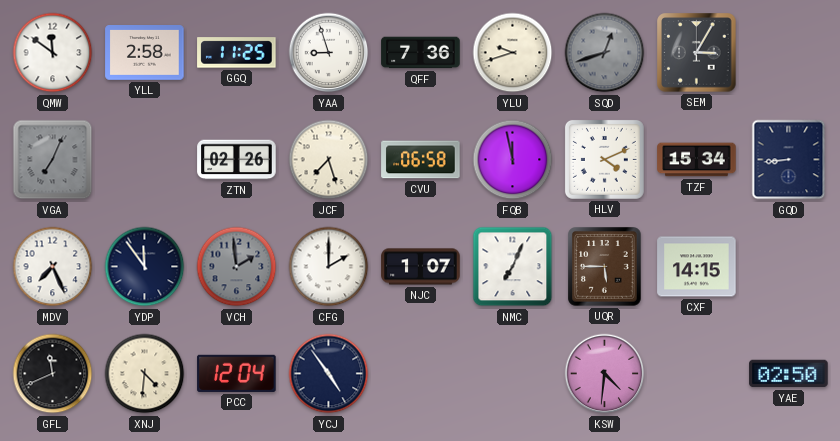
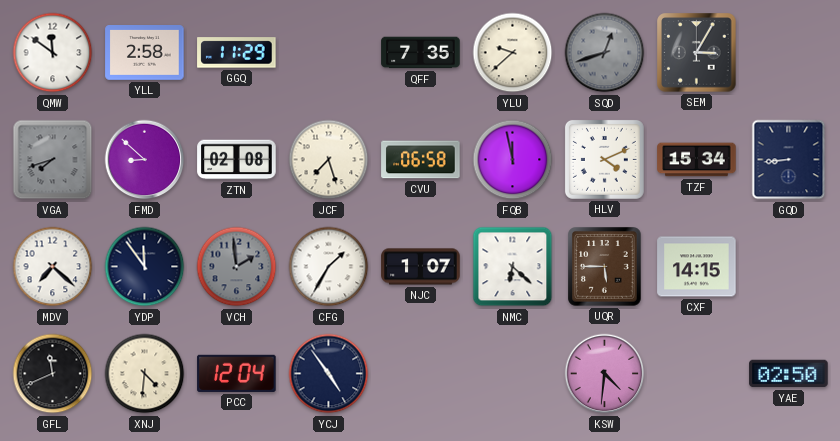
GGQ: 11:25 -> 11:29
YAA: 8:57 -> none
QFF: 7:36 -> 7:35
YLU: 9:42 -> 9:38
VGA: 7:04 -> 7:42
FMD: none -> 8:52
ZTN: 02:26 -> 02:08
MDV: 7:26 -> 7:22
CFG: 2:00 -> 1:35
NMC: 7:04 -> 6:22
